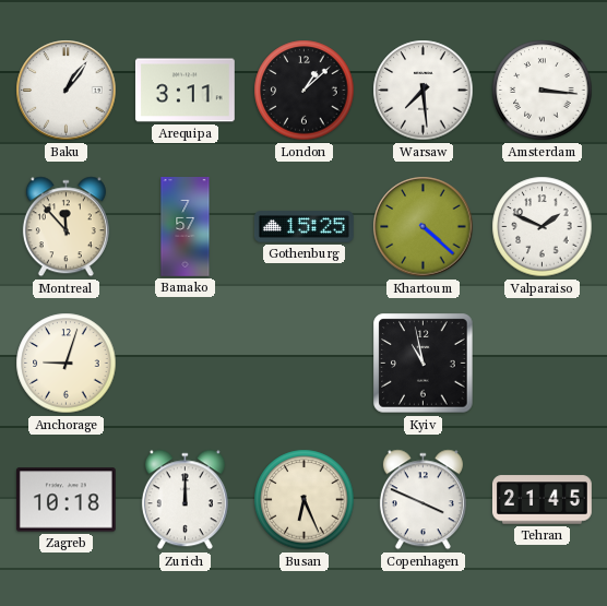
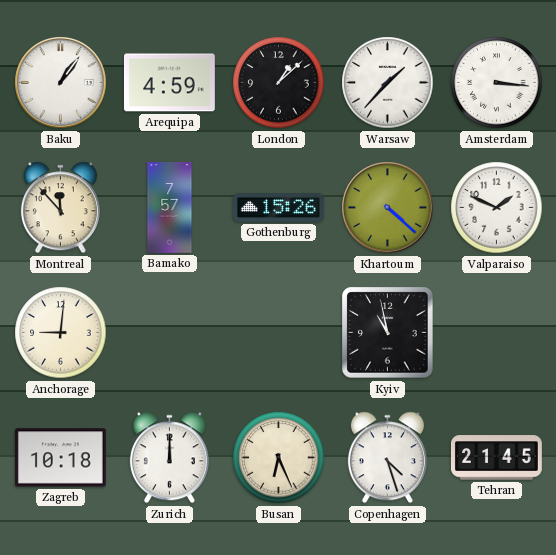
Arequipa: 3:11 -> 4:59
Warsaw: 7:29 -> 1:37
Gothenburg: 15:25 -> 15:26
Anchorage: 9:03 -> 9:01
Copenhagen: 3:49 -> 4:27
